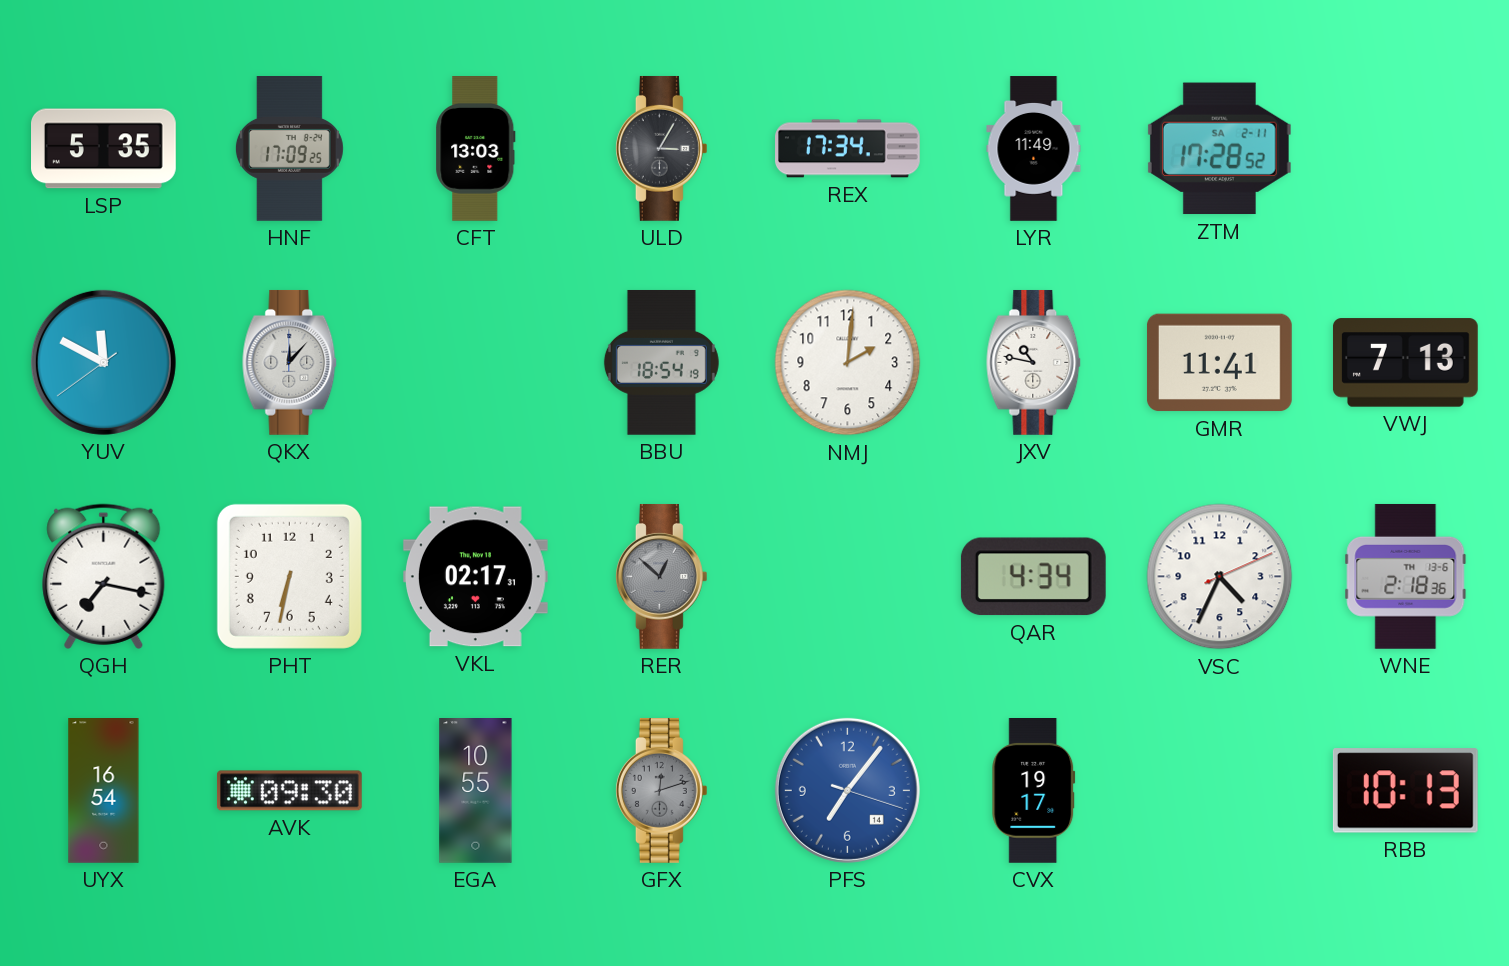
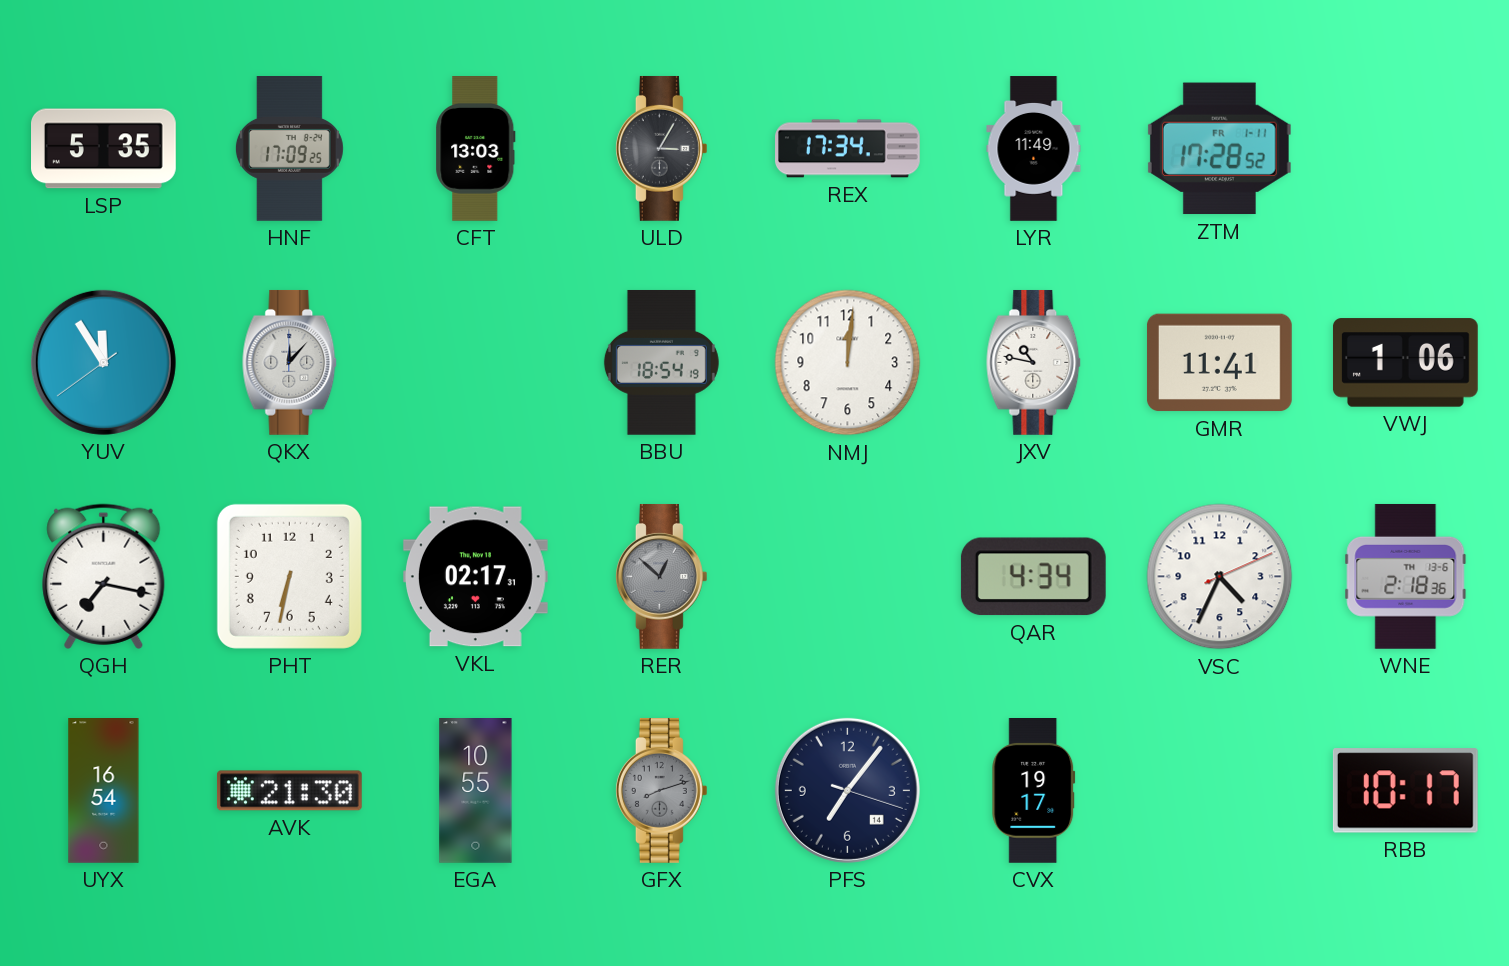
ZTM date: SA 2-11 -> FR 1-11
YUV: 11:49 -> 11:54
NMJ: 2:01 -> 12:01
VWJ: 7:13 -> 1:06
AVK: 09:30 -> 21:30
GFX: 12:12 -> 8:12
PFS dial: blue -> navy
RBB: 10:13 -> 10:17
